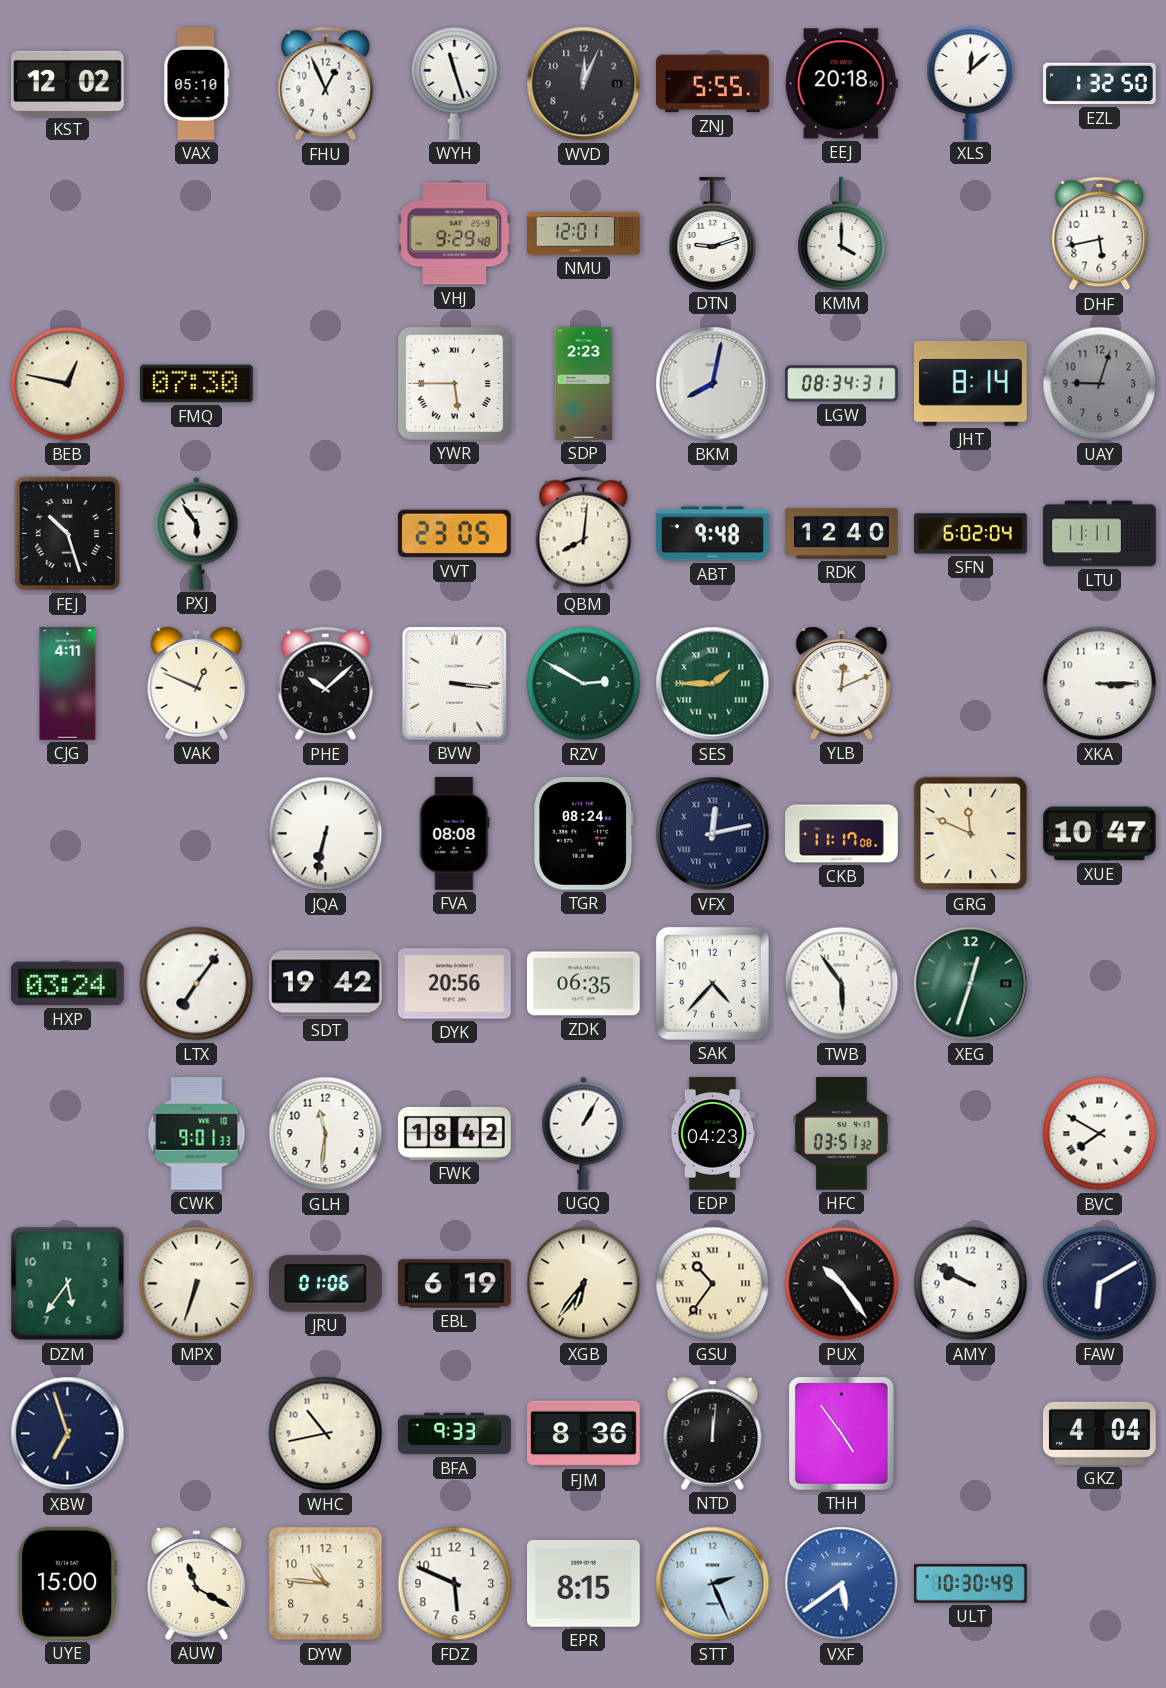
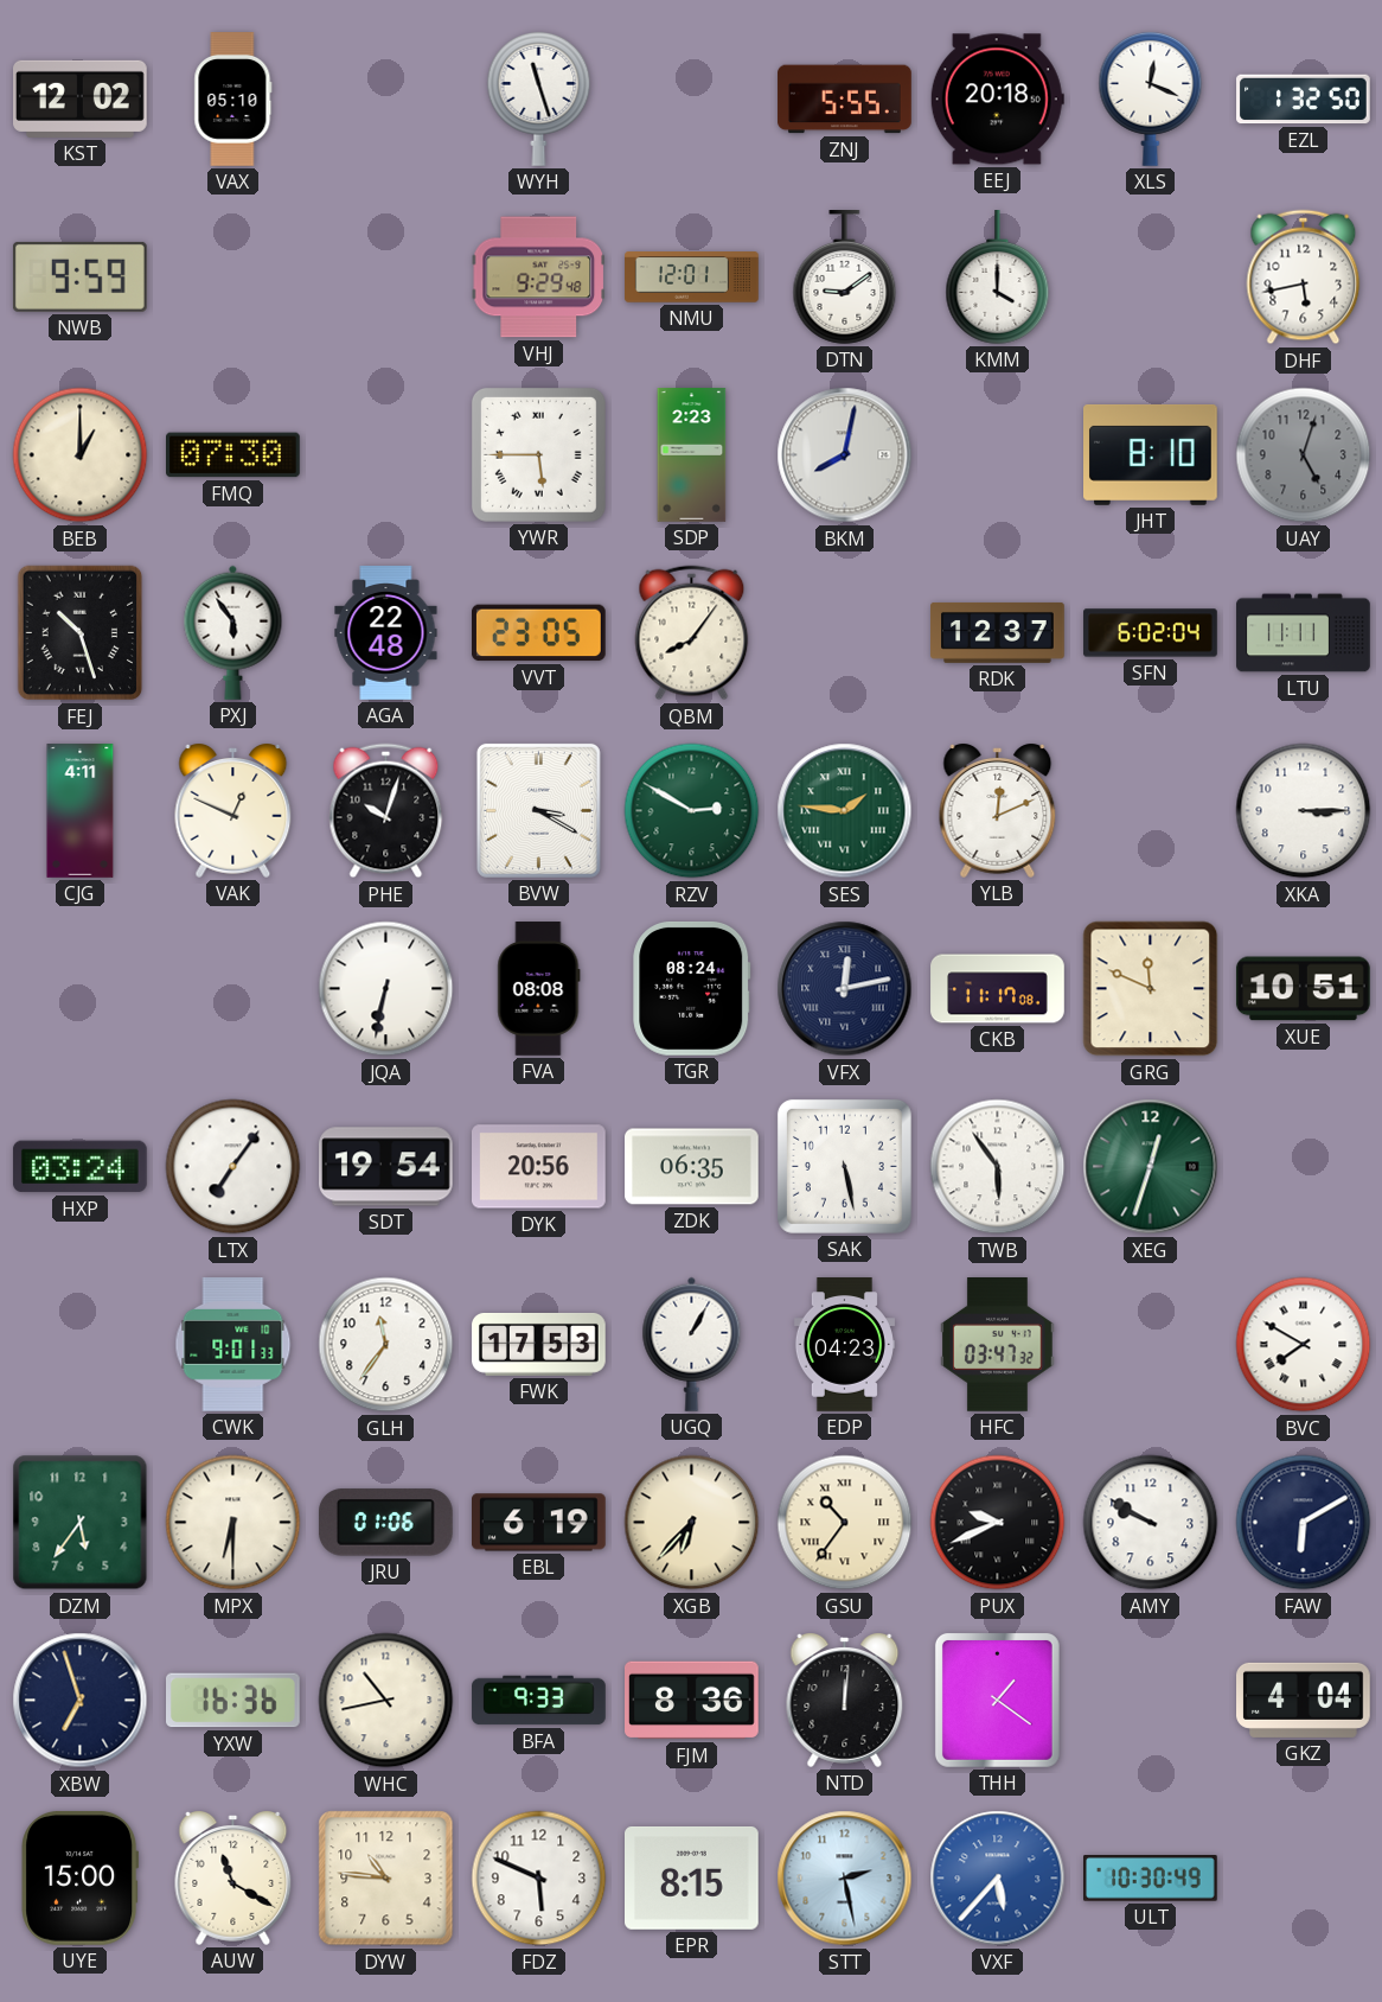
FHU: 12:56 -> none
WVD: 12:04 -> none
XLS: 12:08 -> 12:19
NWB: none -> 9:59
DTN: 9:12 -> 9:09
BEB: 12:47 -> 1:00
LGW: 08:34 -> none
JHT: 8:14 -> 8:10
UAY: 9:03 -> 5:03
AGA: none -> 22:48
QBM: 8:01 -> 8:06
ABT: 9:48 -> none
RDK: 12:40 -> 12:37
PHE: 10:08 -> 10:03
BVW: 3:16 -> 3:20
SES: 1:45 -> 1:46
XUE: 10:47 -> 10:51
SDT: 19:42 -> 19:54
SAK: 4:37 -> 5:28
GLH: 11:31 -> 11:36
FWK: 18:42 -> 17:53
HFC: 03:51 -> 03:47
MPX: 6:33 -> 6:30
XGB: 6:36 -> 6:37
PUX: 10:24 -> 9:41
YXW: none -> 16:36
THH: 4:54 -> 1:21
STT: 2:26 -> 2:28
VXF: 5:39 -> 5:37
